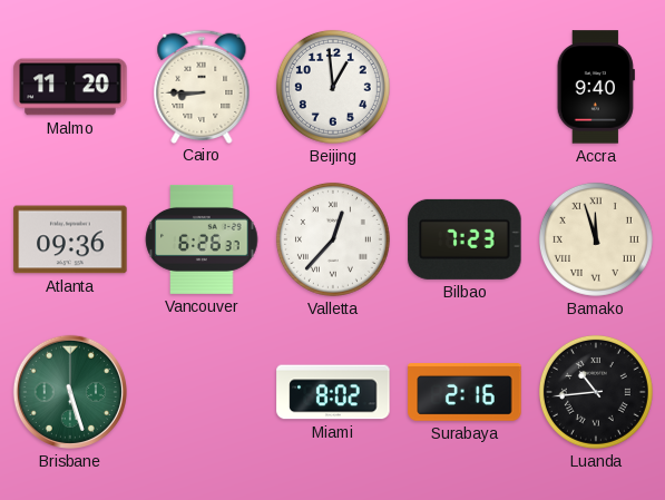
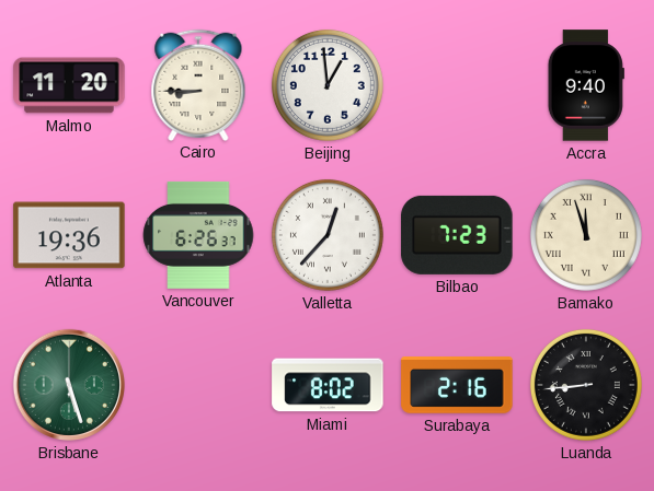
Atlanta: 09:36 -> 19:36
Luanda: 10:44 -> 8:44
